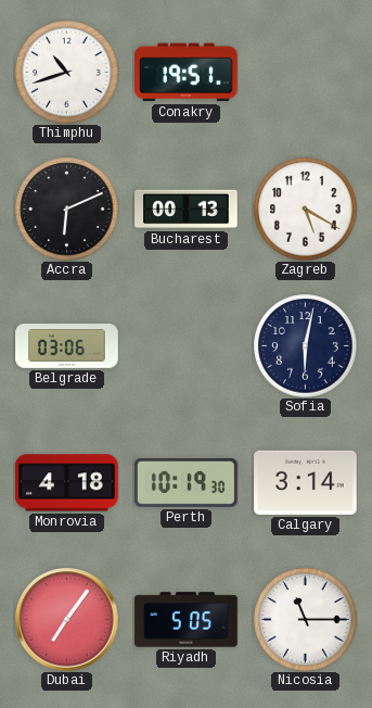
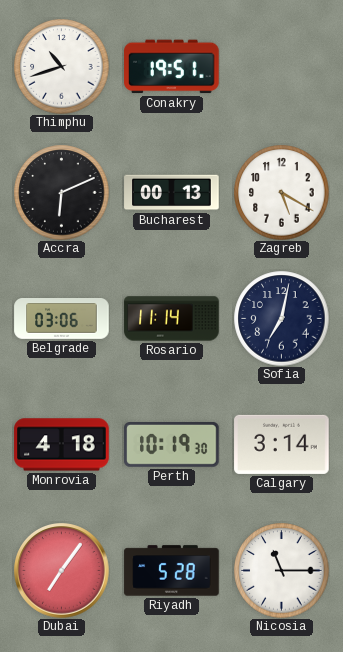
Rosario: none -> 11:14
Sofia: 6:02 -> 7:02
Riyadh: 5:05 -> 5:28
